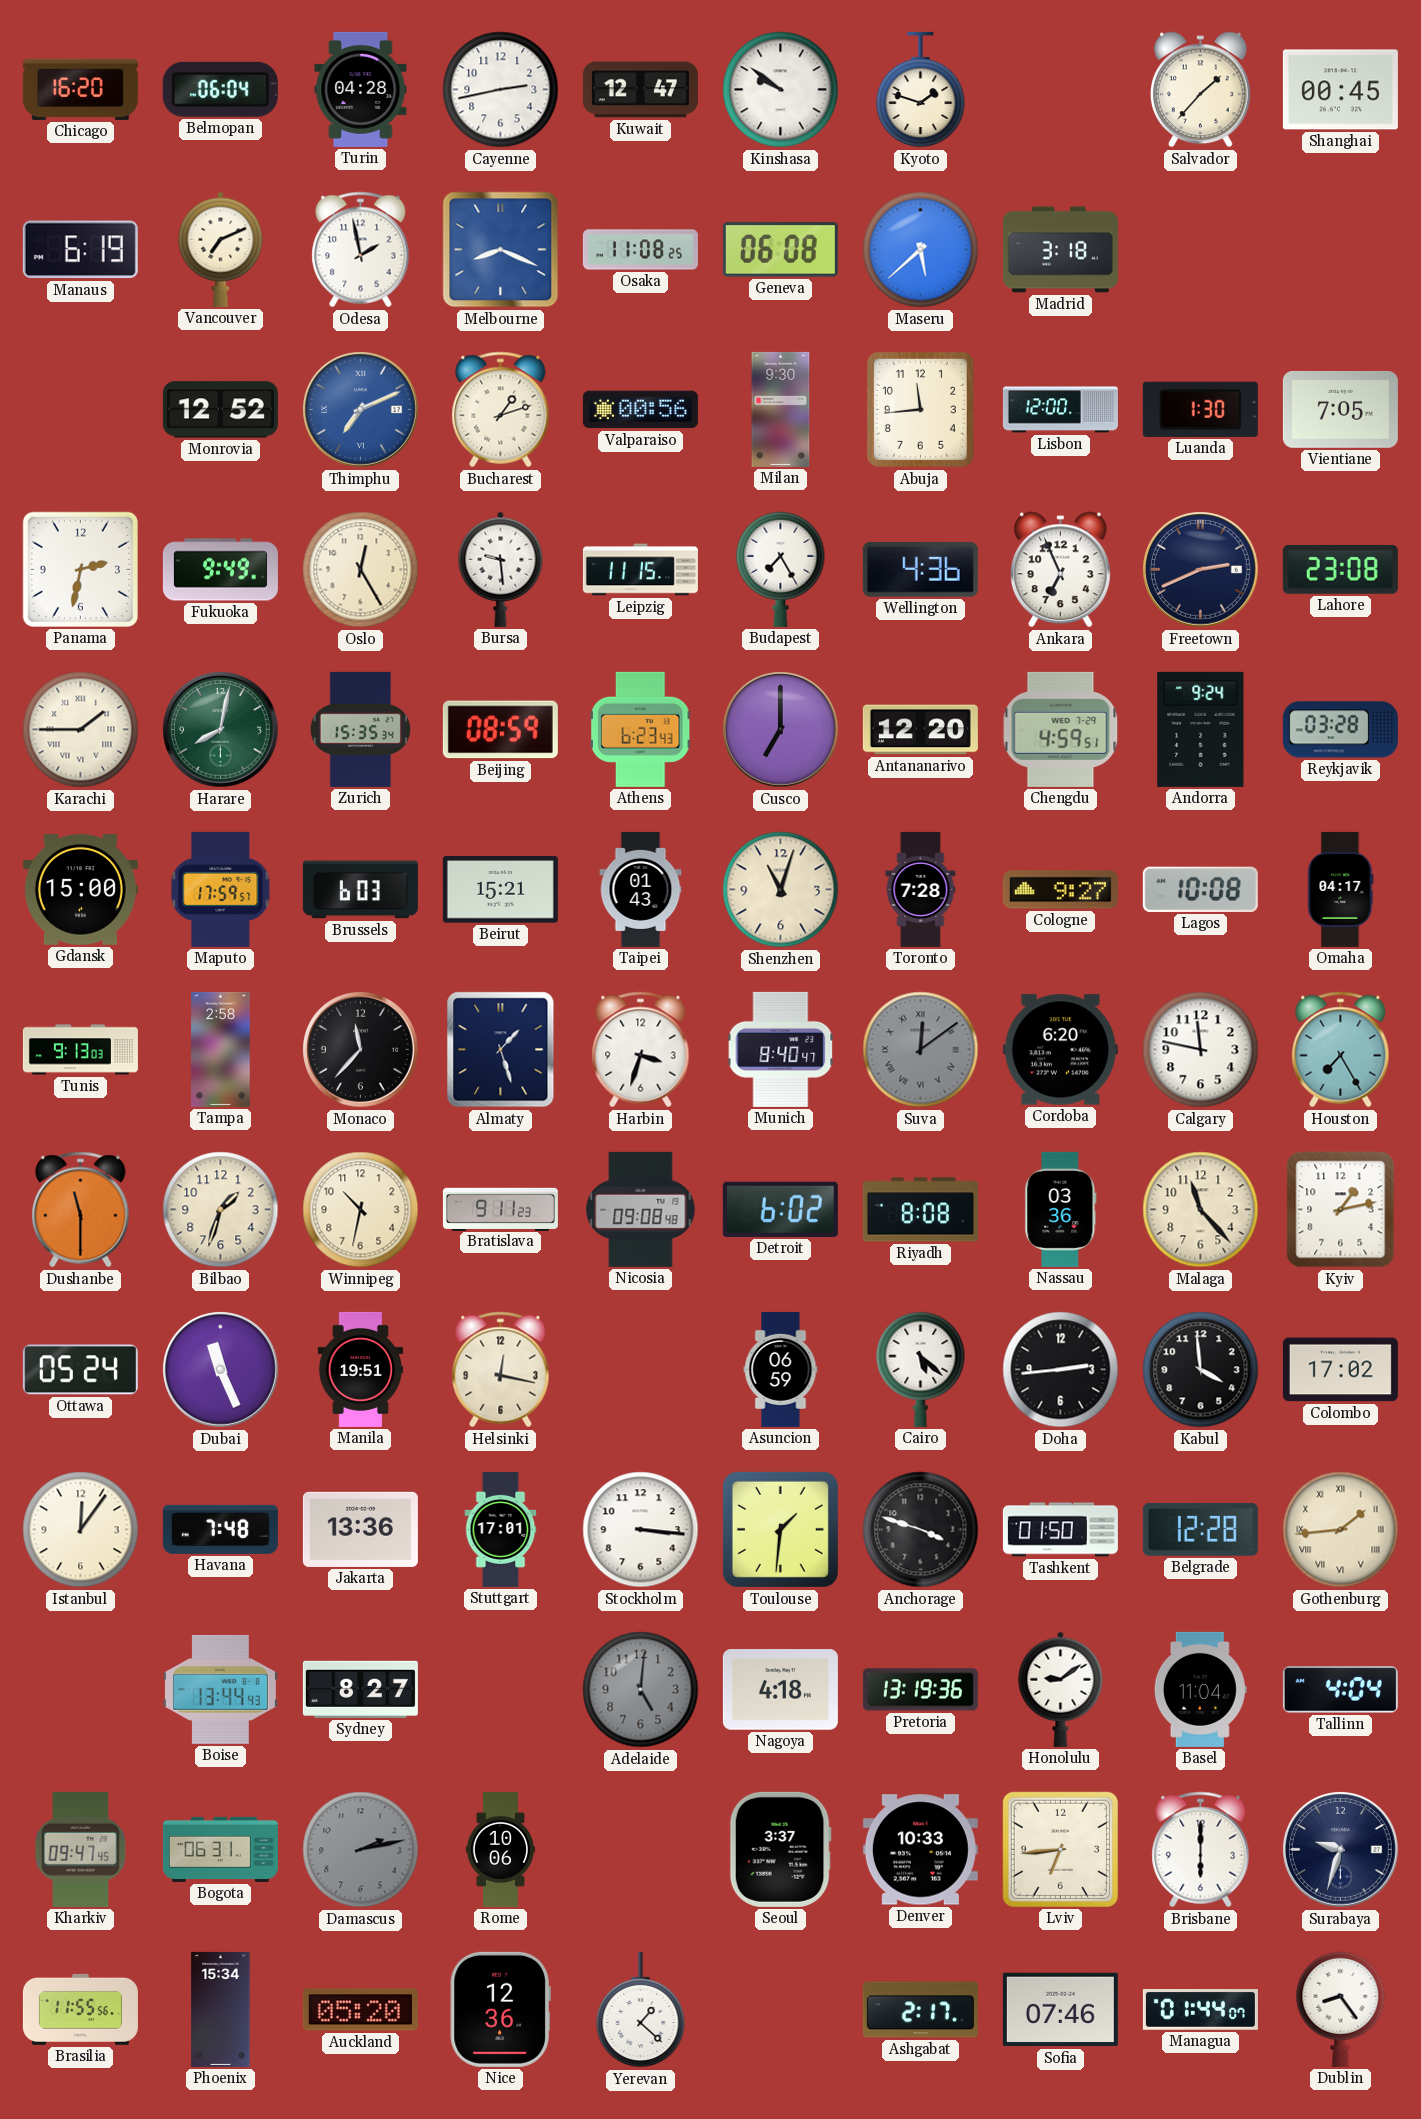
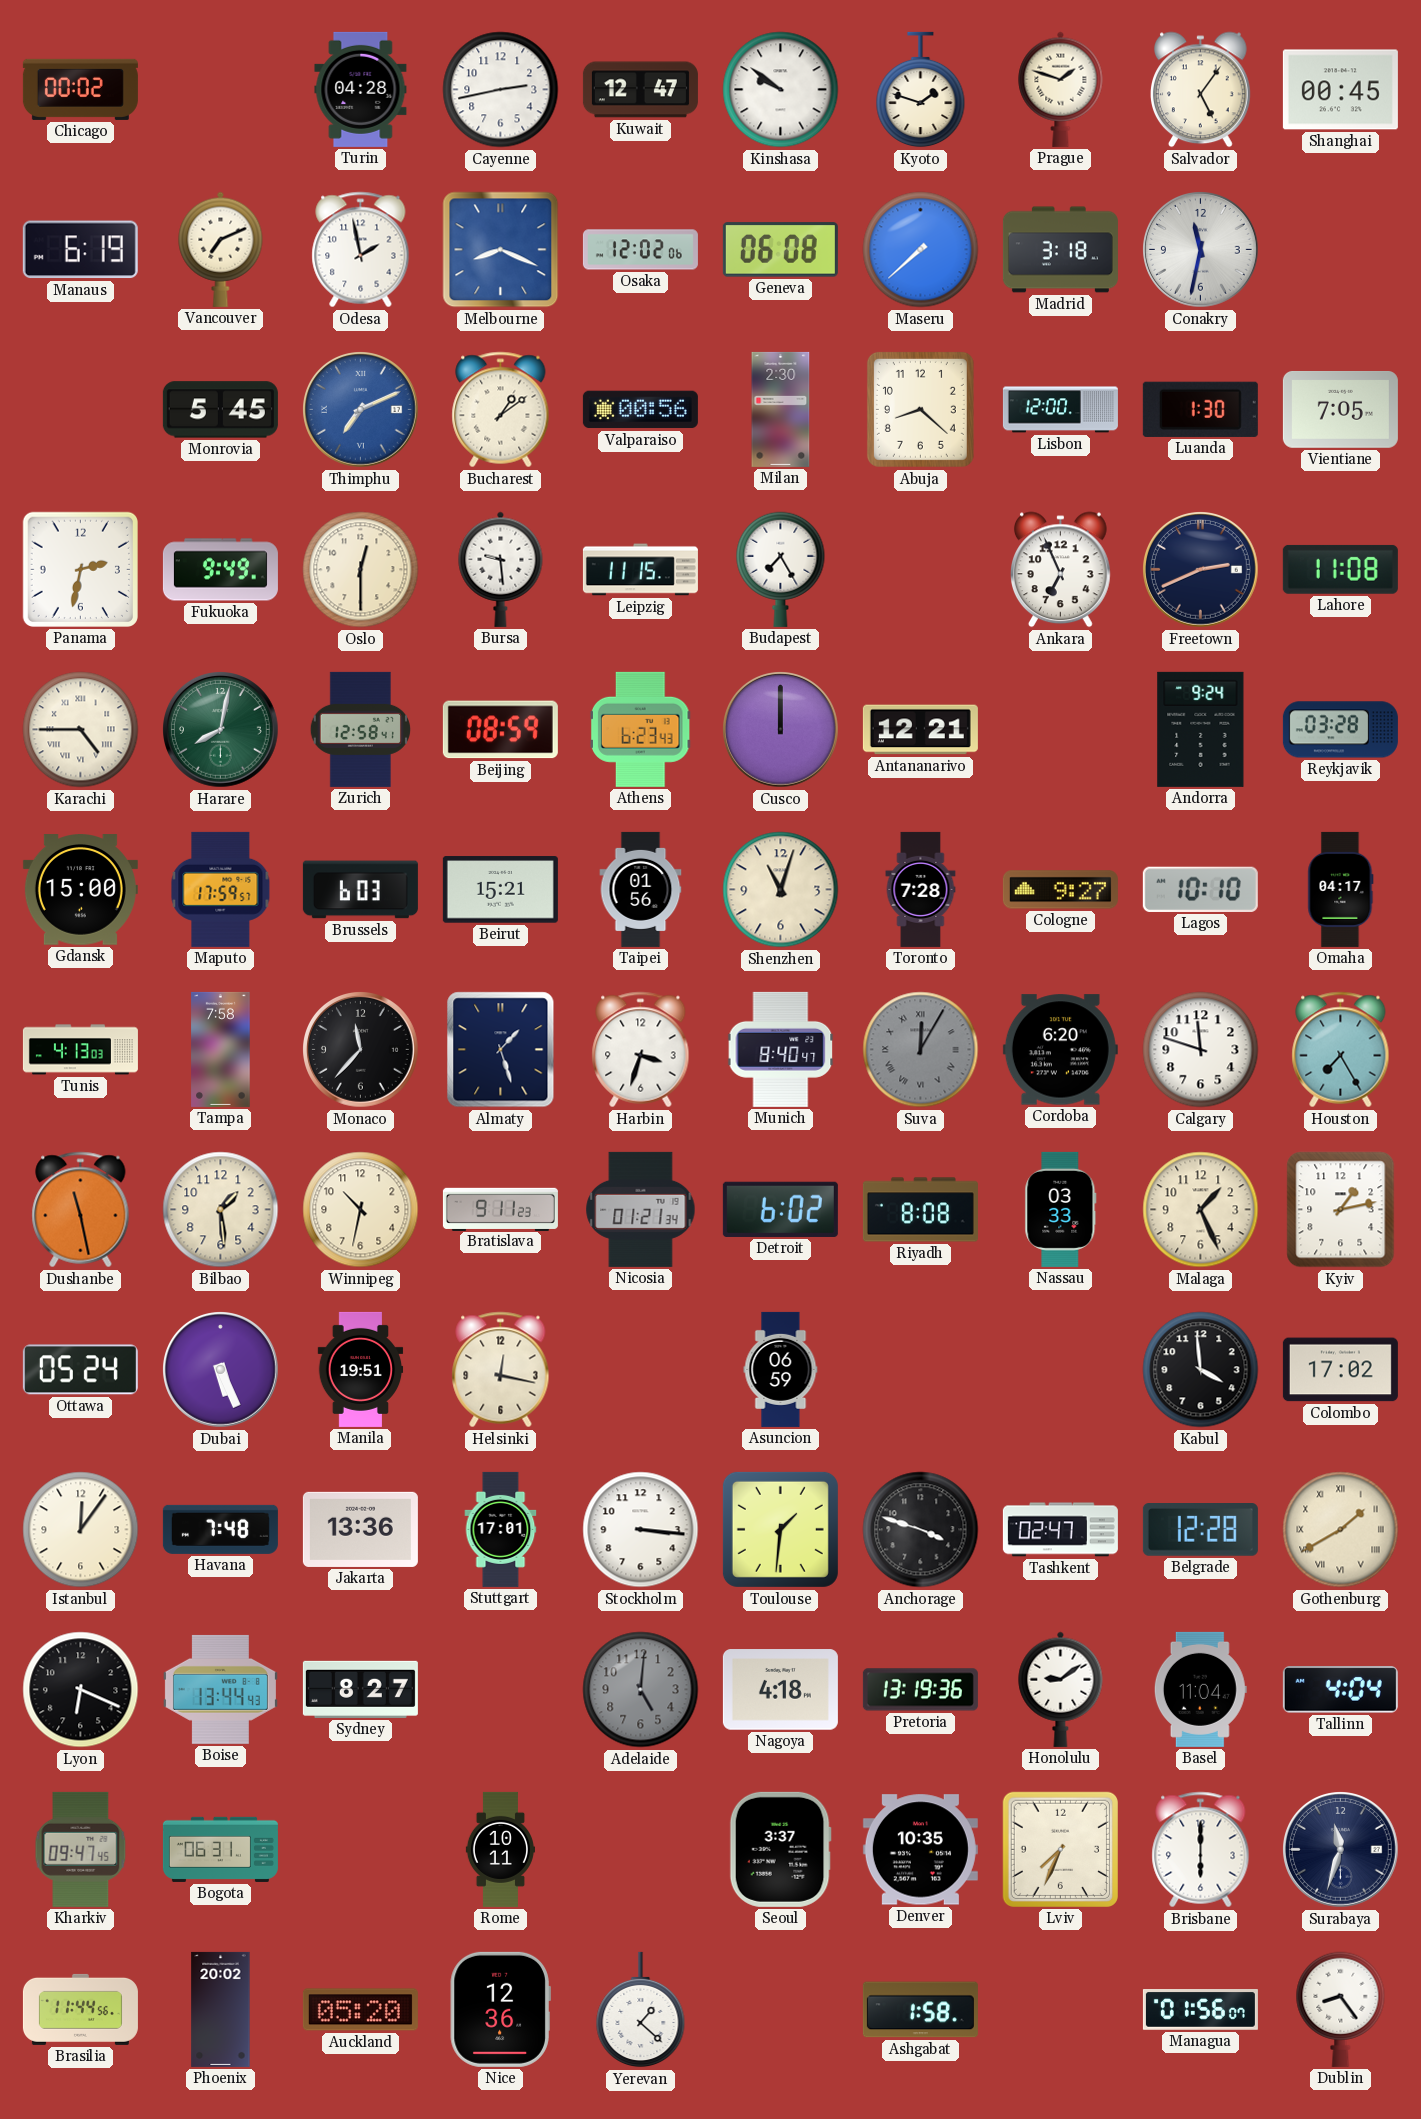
Chicago: 16:20 -> 00:02
Belmopan: 06:04 -> none
Prague: none -> 1:48
Salvador: 1:37 -> 5:06
Osaka: 11:08 -> 12:02
Maseru: 5:38 -> 7:38
Conakry: none -> 11:32
Monrovia: 12:52 -> 5:45
Bucharest: 1:12 -> 1:09
Milan: 9:30 -> 2:30
Abuja: 11:44 -> 8:22
Oslo: 12:25 -> 12:30
Wellington: 4:36 -> none
Lahore: 23:08 -> 11:08
Karachi: 1:45 -> 4:45
Zurich: 15:35 -> 12:58
Cusco: 7:00 -> 12:00
Antananarivo: 12:20 -> 12:21
Chengdu: 4:59 -> none
Taipei: 01:43 -> 01:56
Lagos: 10:08 -> 10:10
Tunis: 9:13 -> 4:13
Tampa: 2:58 -> 7:58
Suva: 12:09 -> 12:05
Calgary: 11:47 -> 11:48
Dushanbe: 11:30 -> 11:28
Bilbao: 1:33 -> 1:29
Nicosia: 09:08 -> 01:21
Nassau: 03:36 -> 03:33
Malaga: 11:23 -> 1:26
Dubai: 11:26 -> 5:26
Cairo: 5:22 -> none
Doha: 2:44 -> none
Tashkent: 01:50 -> 02:47
Gothenburg: 1:44 -> 1:40
Lyon: none -> 6:19
Damascus: 2:13 -> none
Rome: 10:06 -> 10:11
Denver: 10:33 -> 10:35
Lviv: 6:44 -> 7:34
Surabaya: 9:33 -> 11:33
Brasilia: 11:55 -> 11:44
Phoenix: 15:34 -> 20:02
Ashgabat: 2:17 -> 1:58
Sofia: 07:46 -> none
Managua: 01:44 -> 01:56
